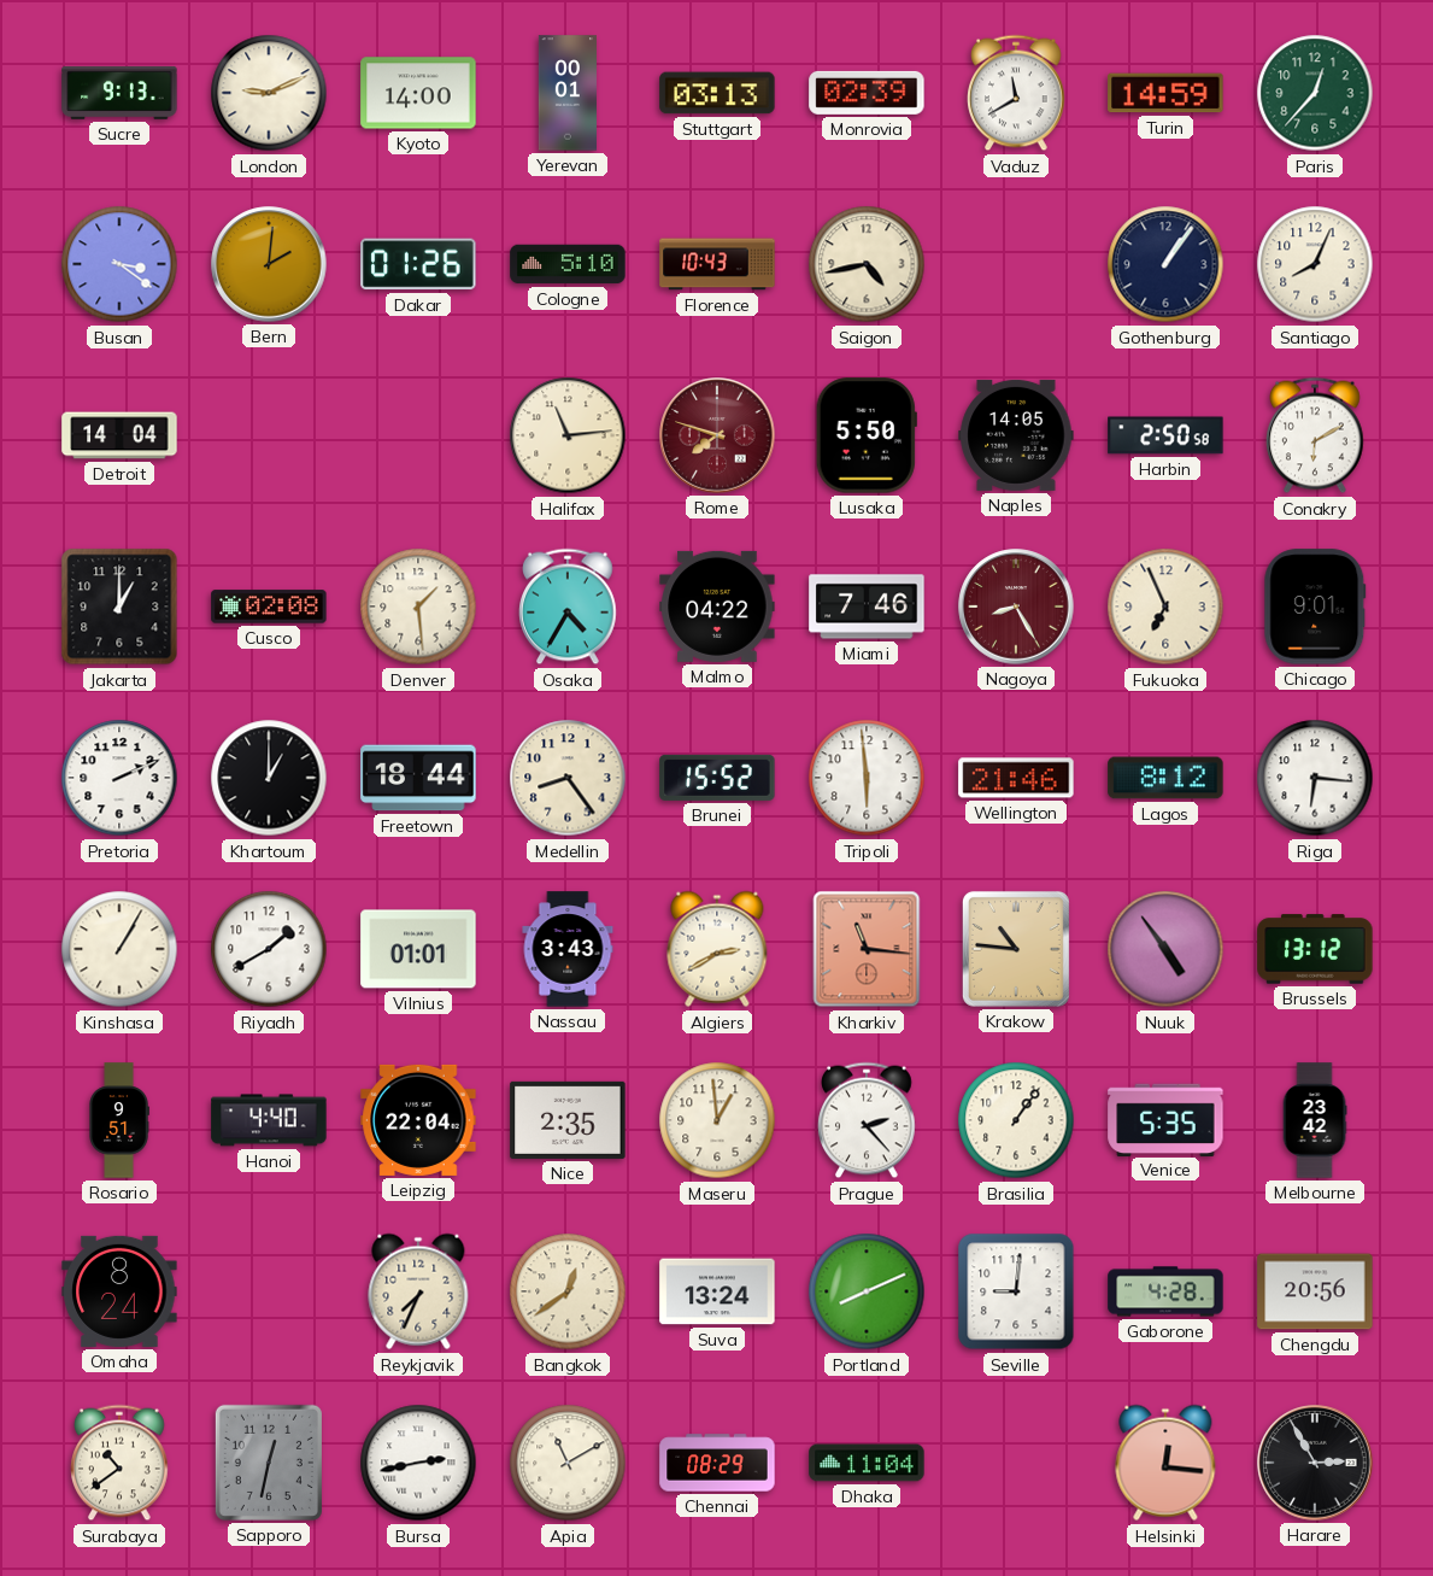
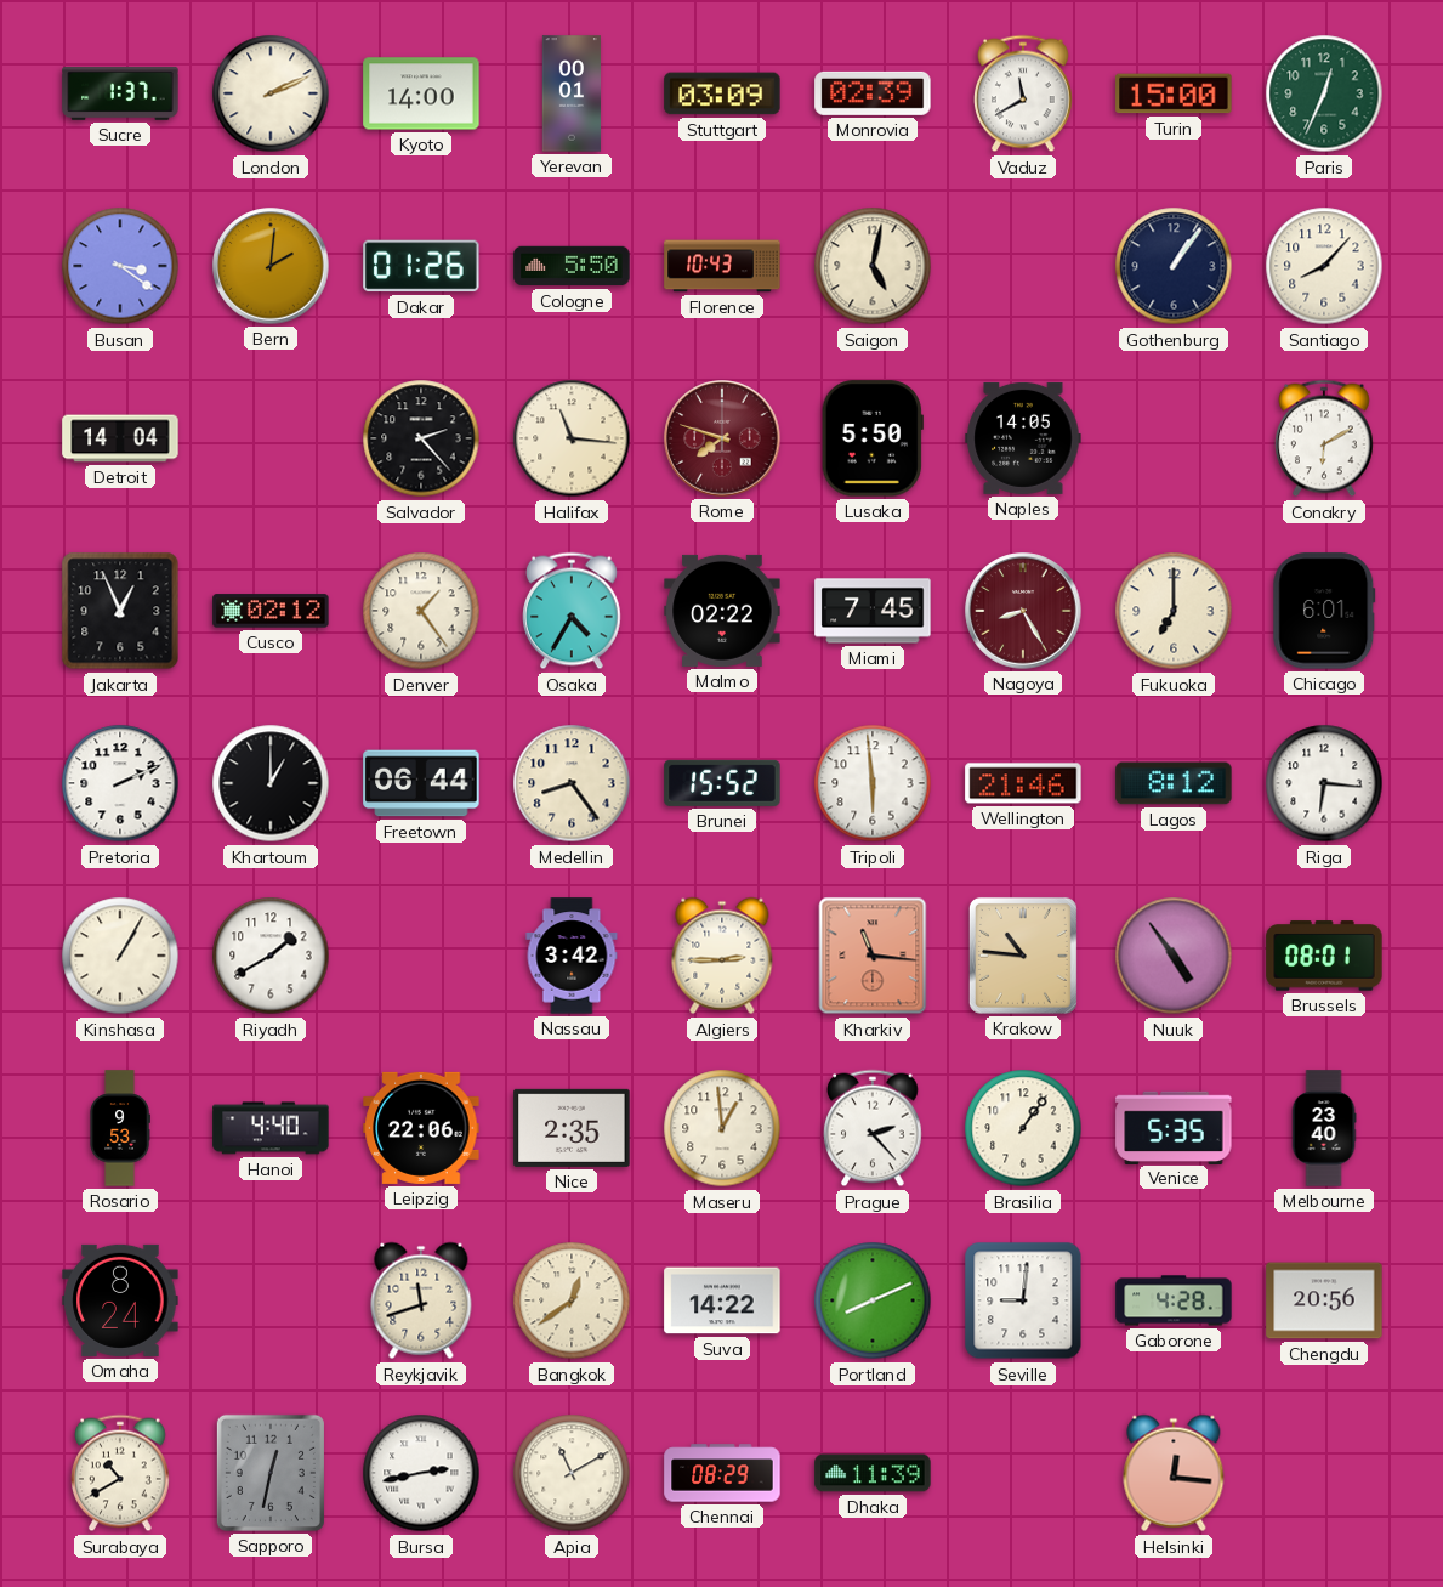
Sucre: 9:13 -> 1:37
London: 9:11 -> 2:11
Stuttgart: 03:13 -> 03:09
Turin: 14:59 -> 15:00
Paris: 12:37 -> 12:34
Cologne: 5:10 -> 5:50
Saigon: 4:43 -> 5:02
Santiago: 8:04 -> 8:07
Salvador: none -> 2:23
Halifax: 11:14 -> 11:16
Harbin: 2:50 -> none
Jakarta: 1:00 -> 12:56
Cusco: 02:08 -> 02:12
Denver: 1:29 -> 1:24
Malmo: 04:22 -> 02:22
Miami: 7:46 -> 7:45
Fukuoka: 6:56 -> 7:00
Chicago: 9:01 -> 6:01
Freetown: 18:44 -> 06:44
Vilnius: 01:01 -> none
Nassau: 3:43 -> 3:42
Algiers: 2:40 -> 2:45
Brussels: 13:12 -> 08:01
Rosario: 9:51 -> 9:53
Leipzig: 22:04 -> 22:06
Melbourne: 23:42 -> 23:40
Reykjavik: 7:34 -> 11:42
Suva: 13:24 -> 14:22
Surabaya: 10:39 -> 10:40
Dhaka: 11:04 -> 11:39
Harare: 2:55 -> none
